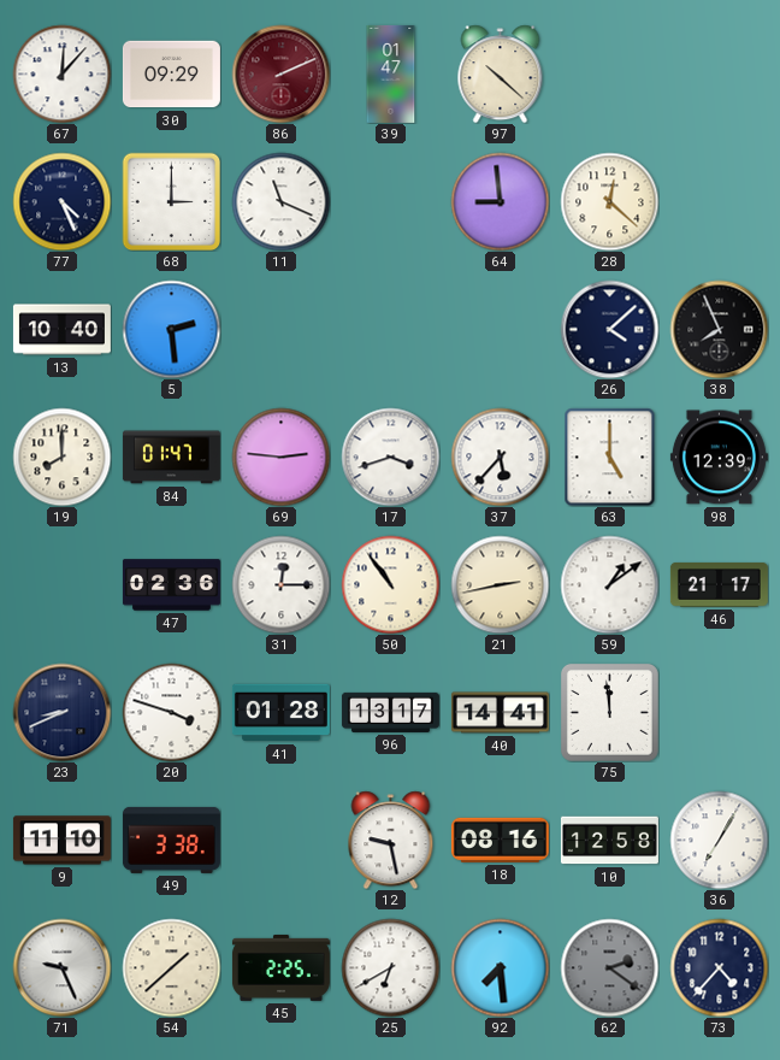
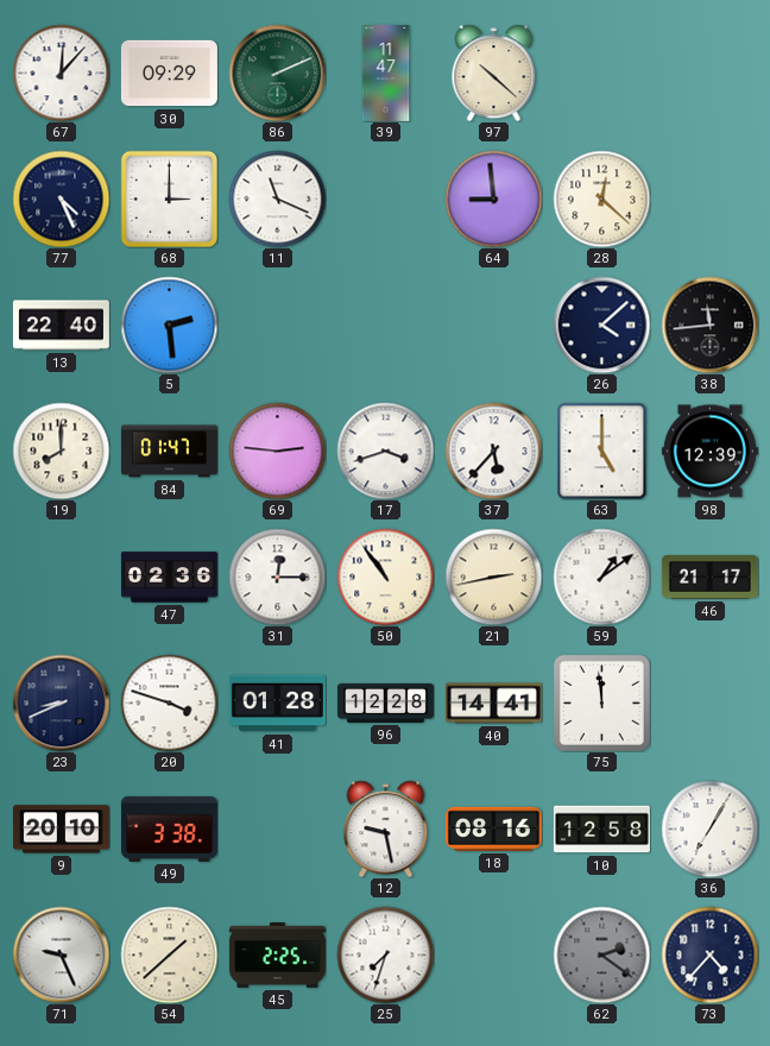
86 dial: burgundy -> green
39: 01:47 -> 11:47
13: 10:40 -> 22:40
38: 7:56 -> 11:44
96: 13:17 -> 12:28
9: 11:10 -> 20:10
25: 6:40 -> 7:33
92: 7:29 -> none
